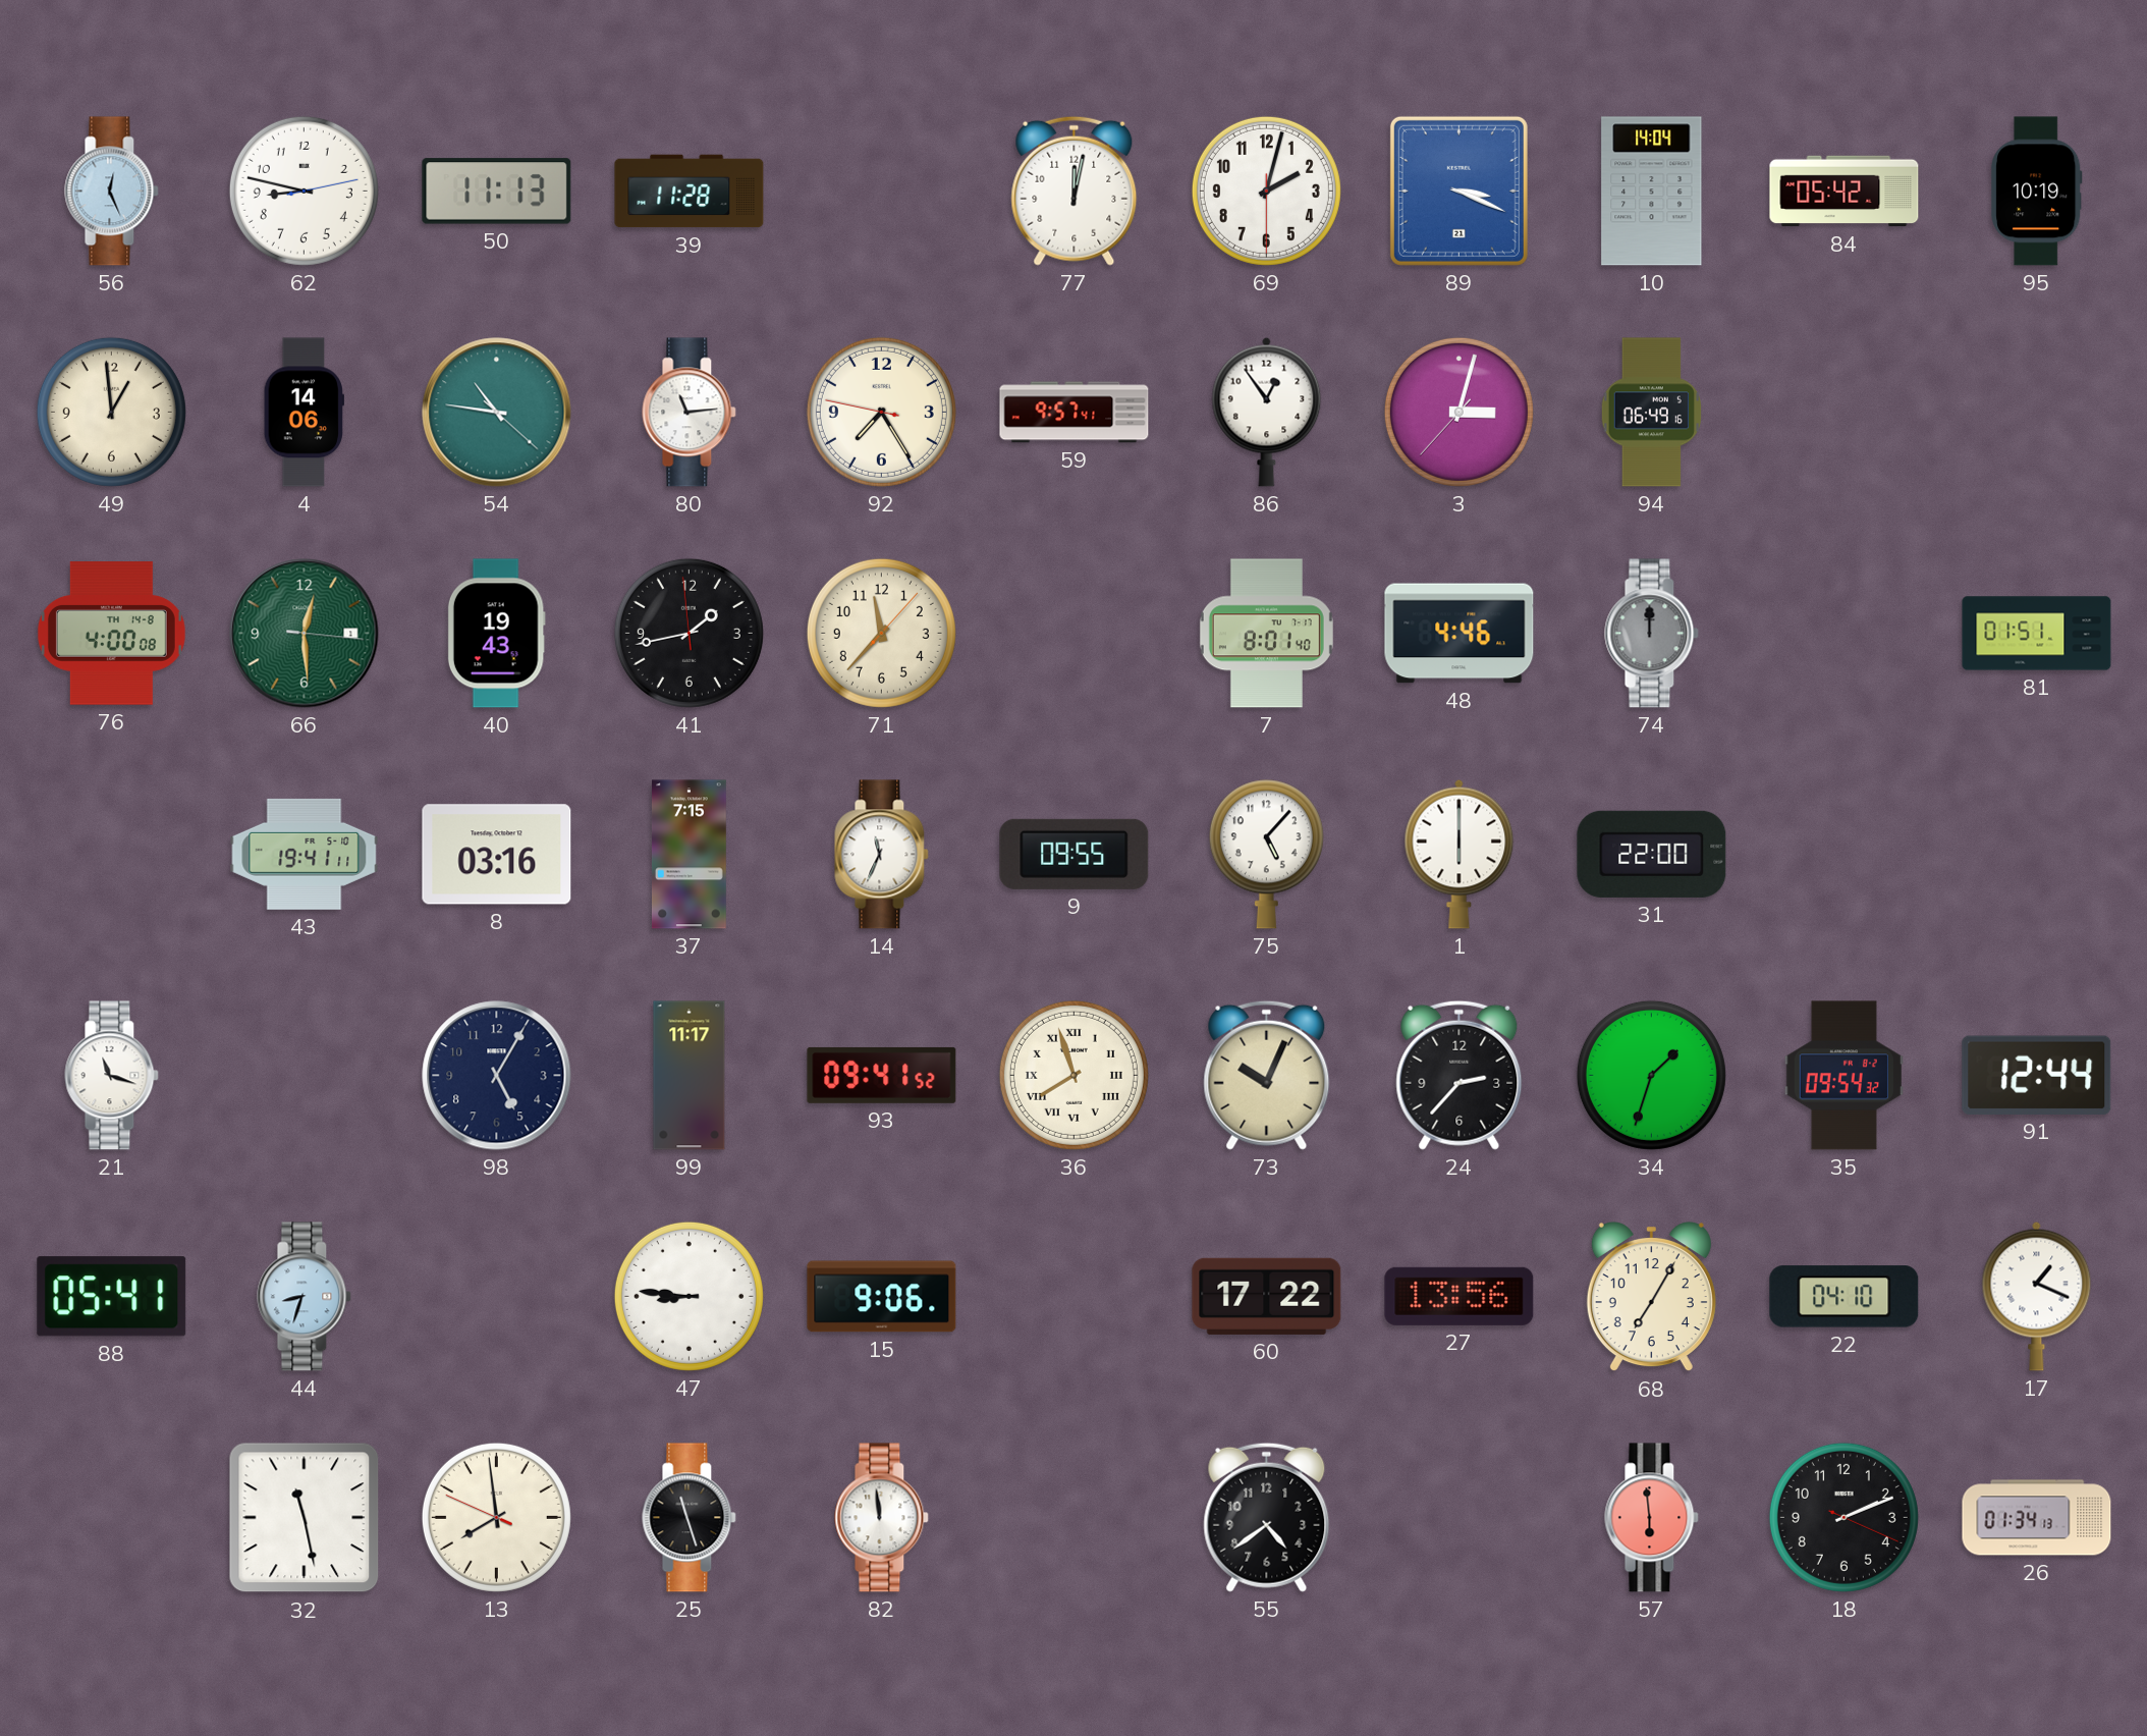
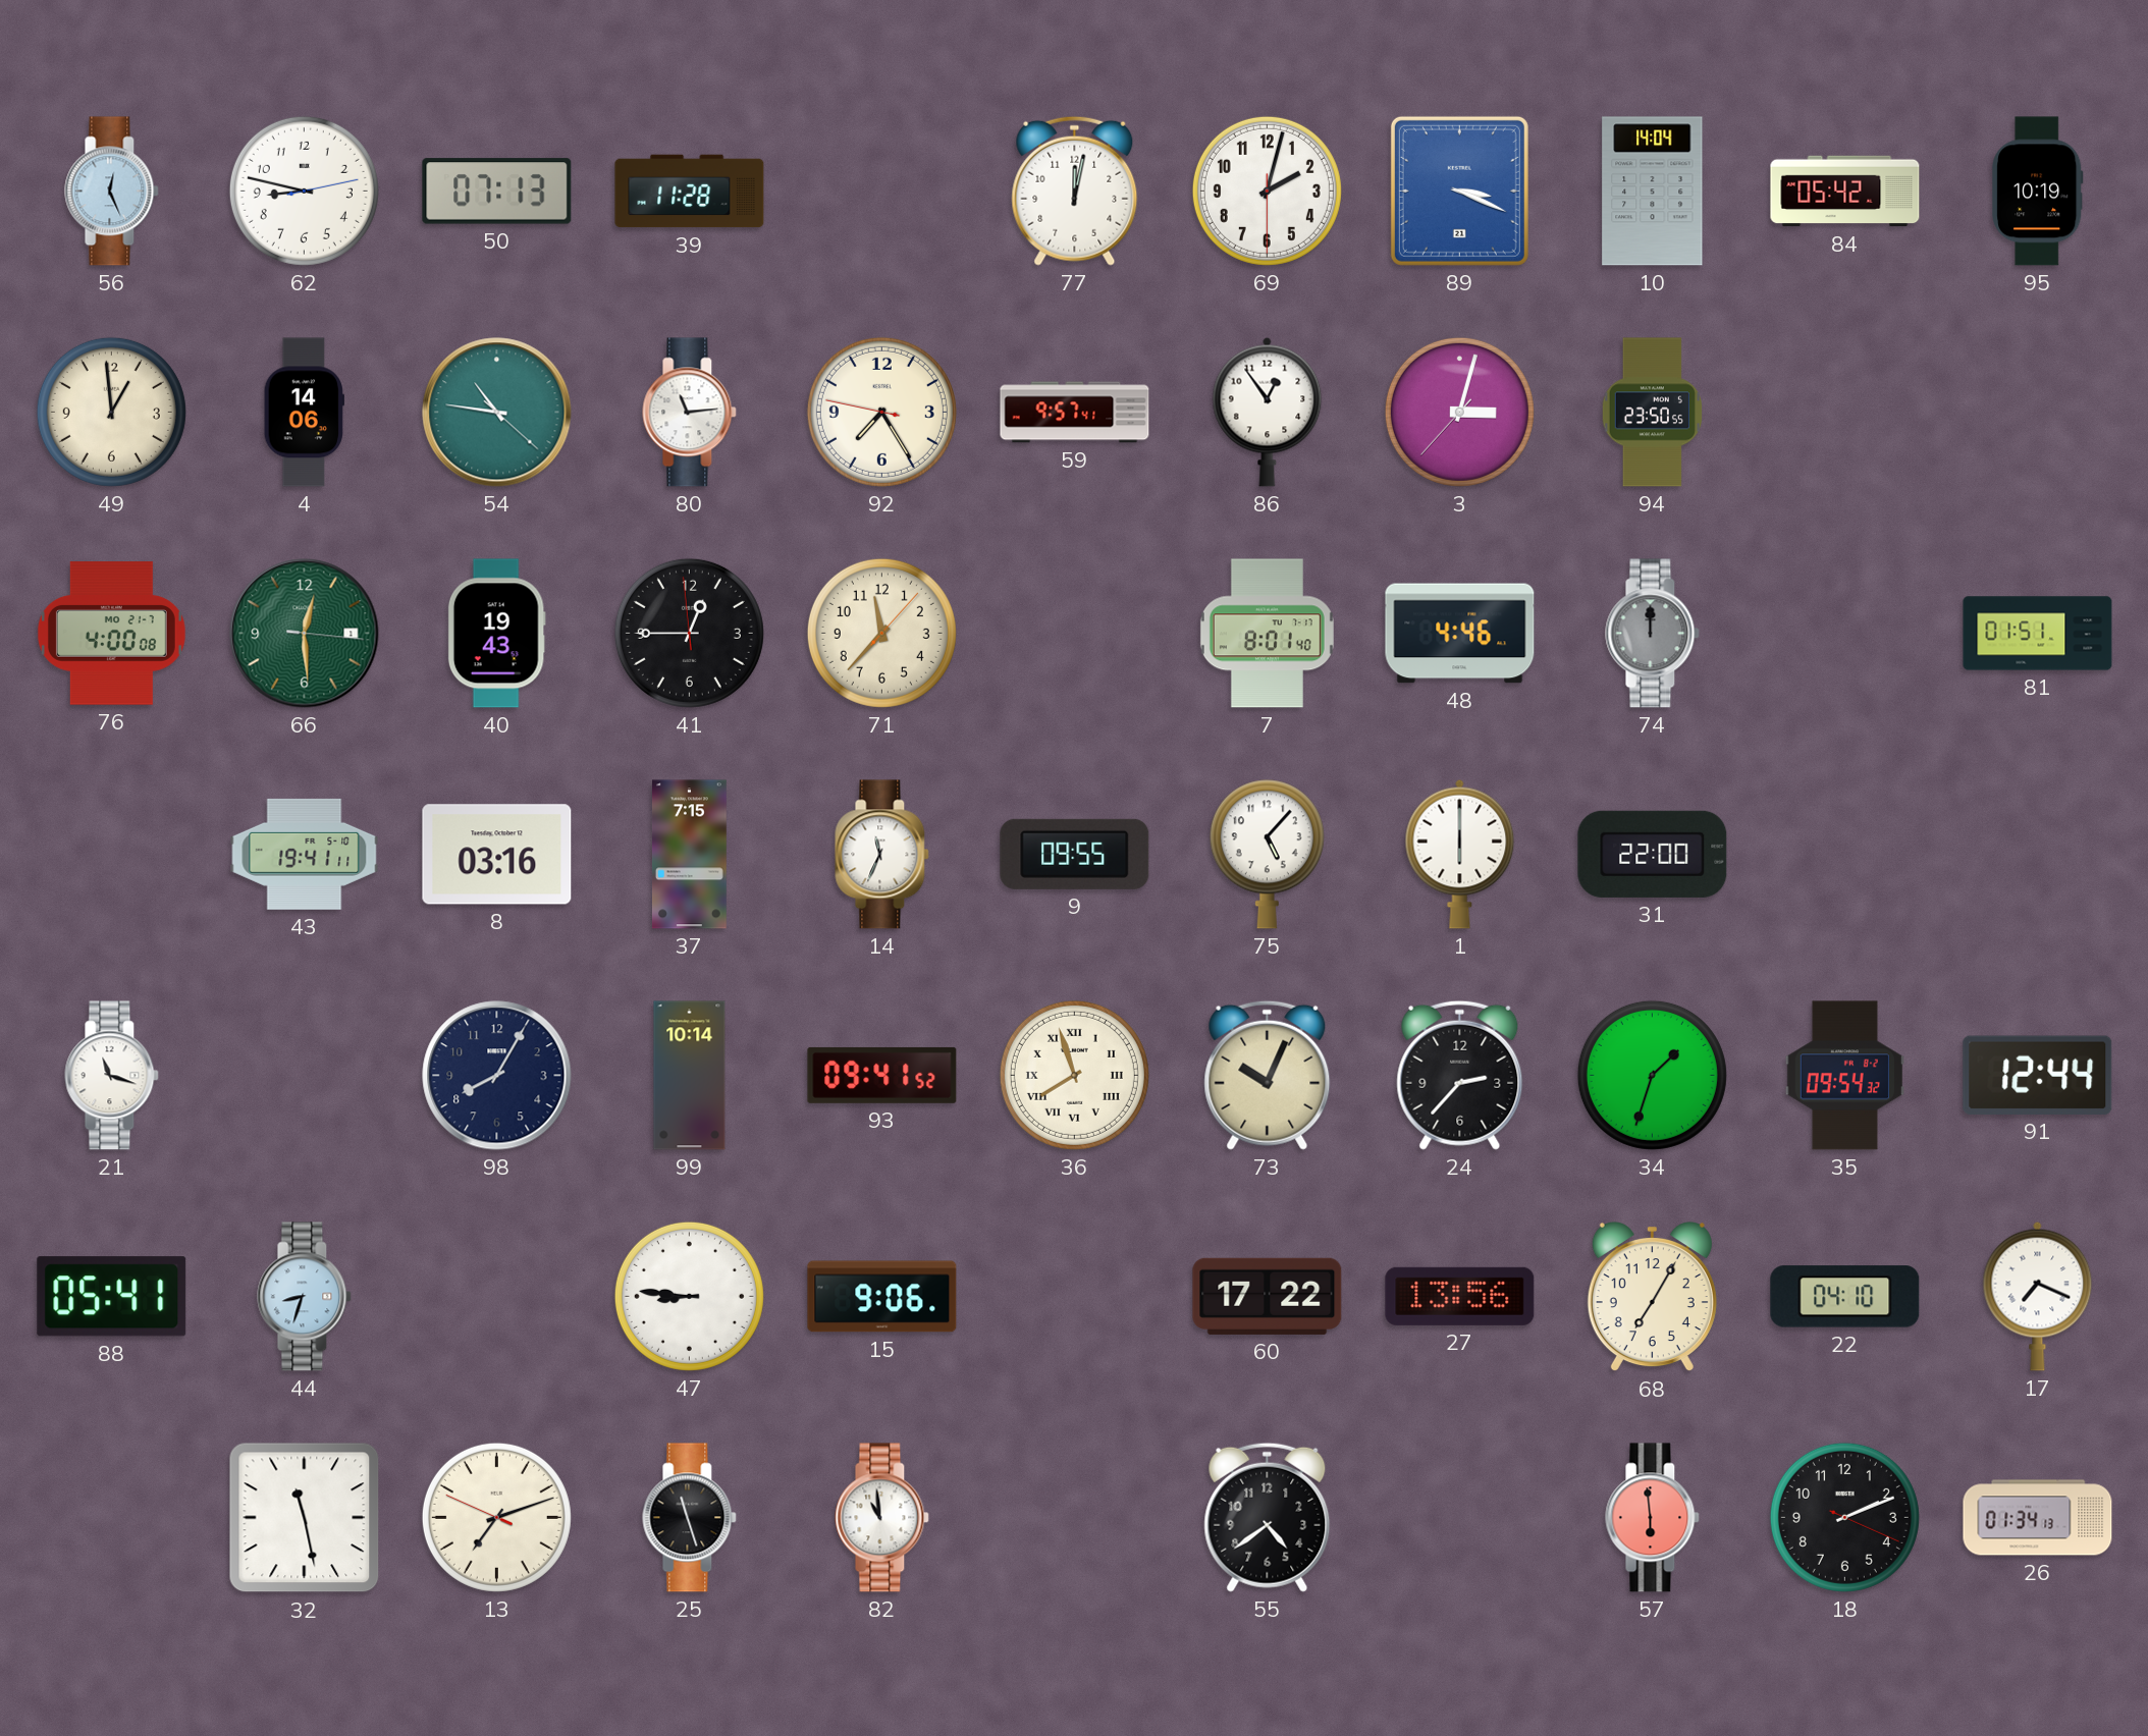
50: 11:13 -> 07:13
94: 06:49 -> 23:50
76 date: TH 14-8 -> MO 21-7
41: 1:42 -> 12:44
98: 5:05 -> 8:05
99: 11:17 -> 10:14
17: 1:19 -> 7:19
13: 7:58 -> 7:11
82: 11:59 -> 10:59
